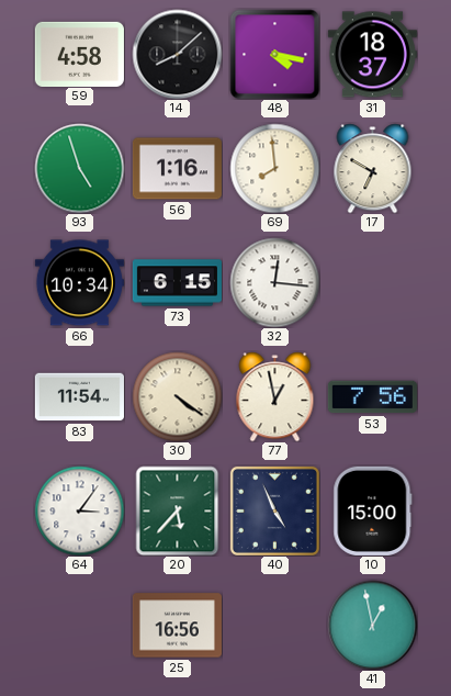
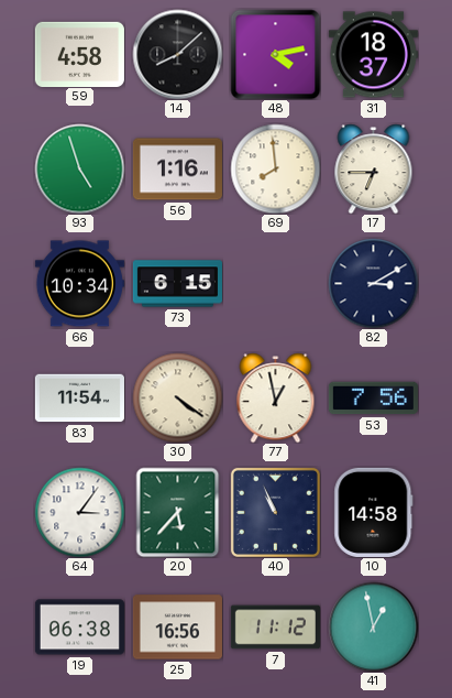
48: 4:17 -> 4:13
17: 6:50 -> 6:45
32: 12:16 -> none
82: none -> 3:10
40: 4:56 -> 10:56
10: 15:00 -> 14:58
19: none -> 06:38
7: none -> 11:12
